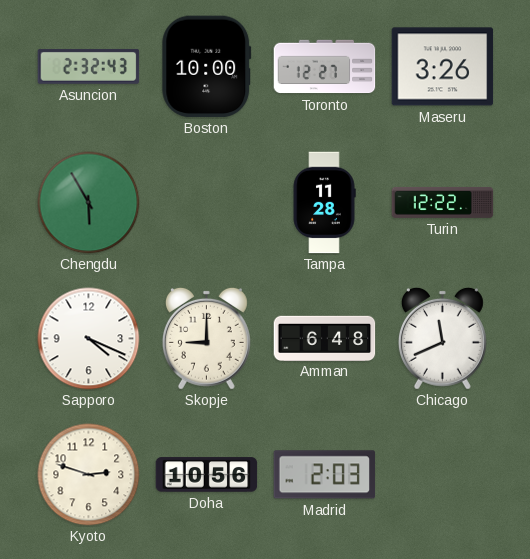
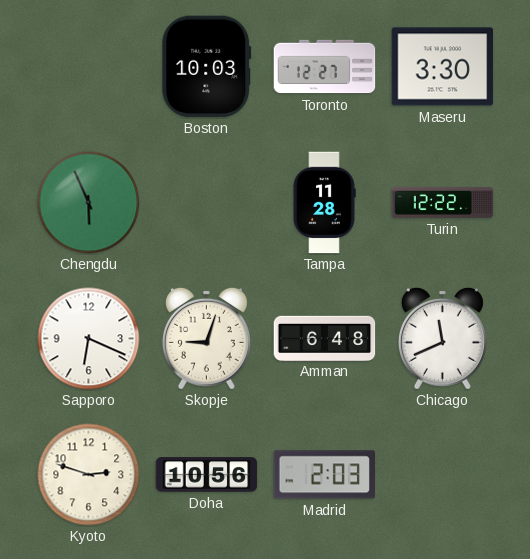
Asuncion: 2:32 -> none
Boston: 10:00 -> 10:03
Maseru: 3:26 -> 3:30
Chengdu: 5:55 -> 5:56
Sapporo: 4:19 -> 6:19
Skopje: 9:00 -> 9:03
